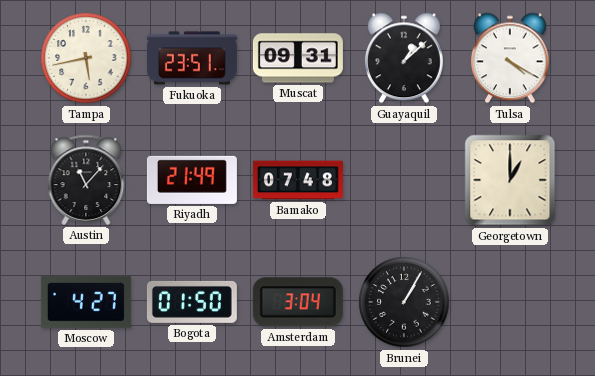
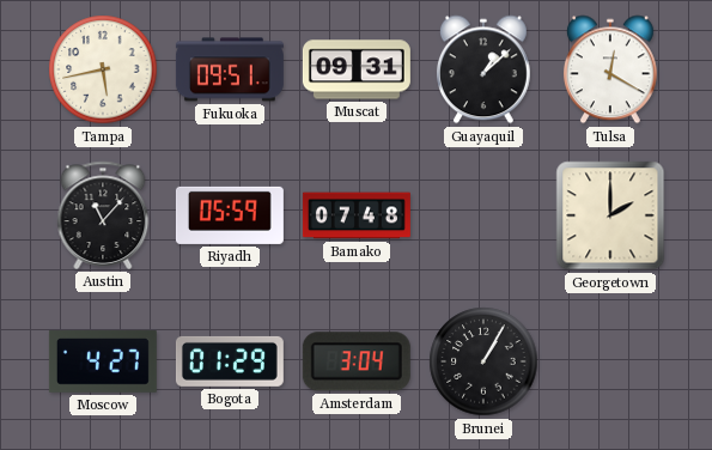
Fukuoka: 23:51 -> 09:51
Tulsa: 4:20 -> 12:20
Riyadh: 21:49 -> 05:59
Georgetown: 1:00 -> 2:00
Bogota: 01:50 -> 01:29
